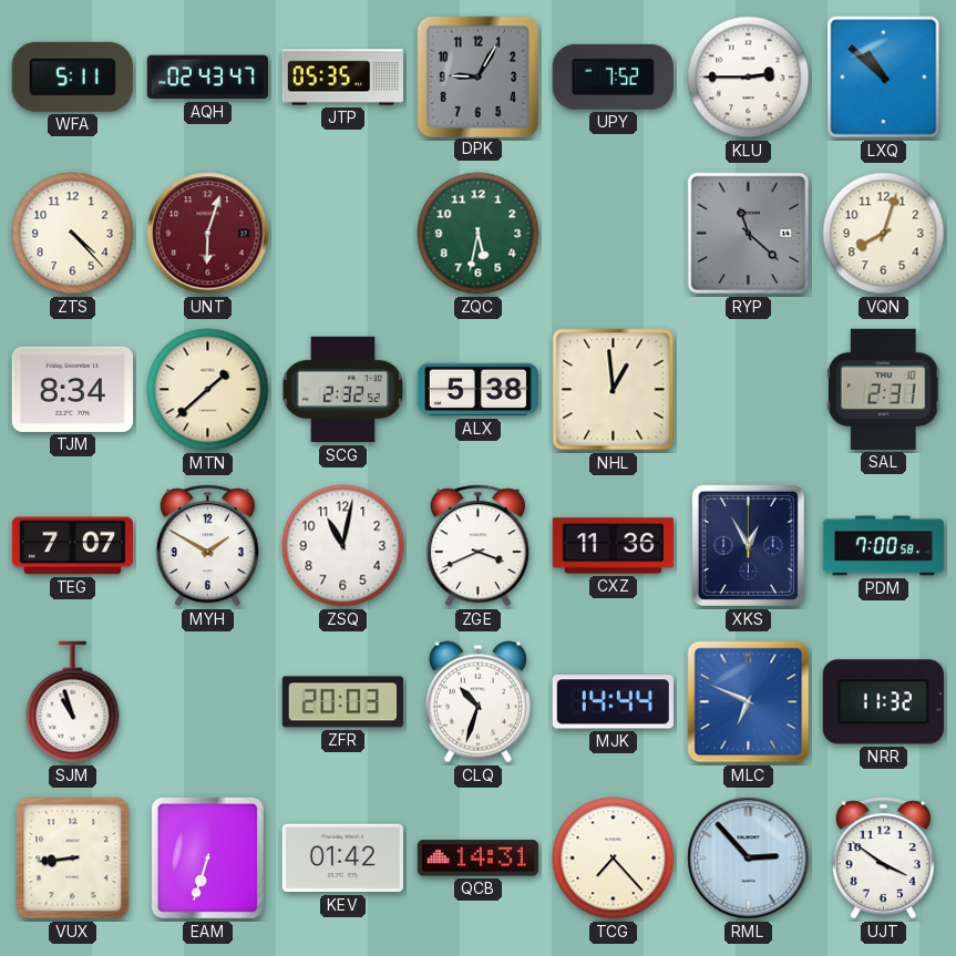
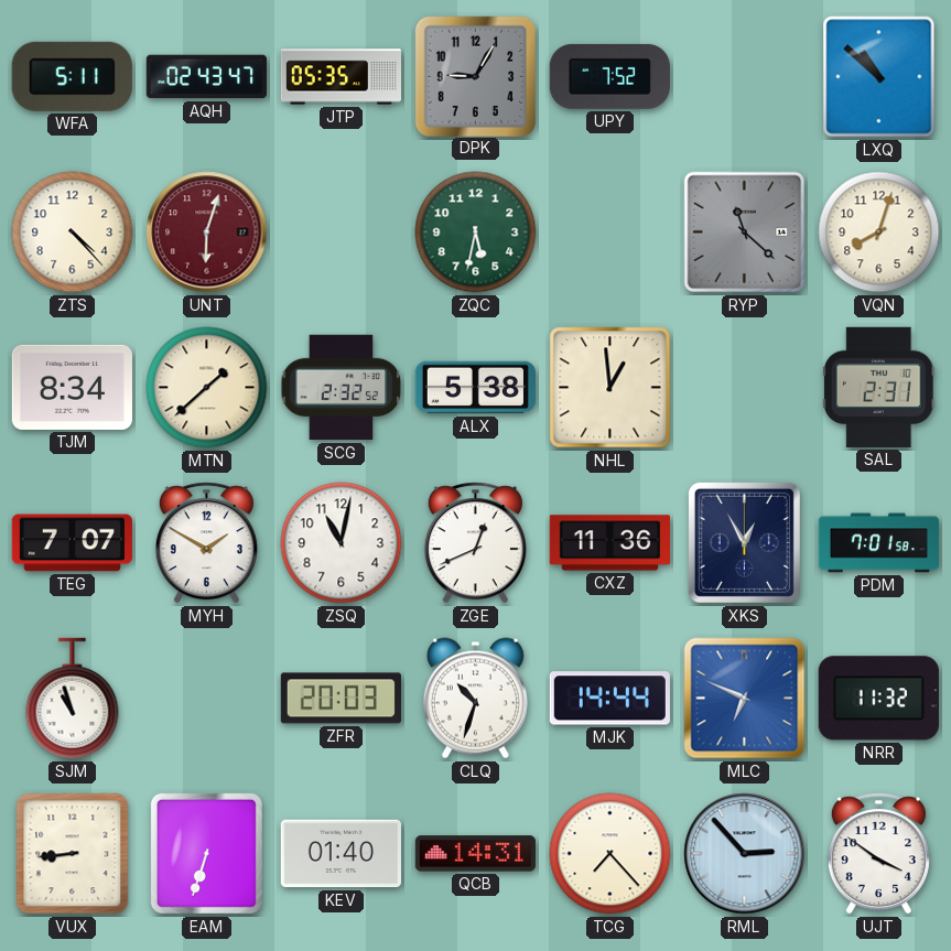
KLU: 2:45 -> none
ZGE: 3:41 -> 12:41
PDM: 7:00 -> 7:01
KEV: 01:42 -> 01:40
